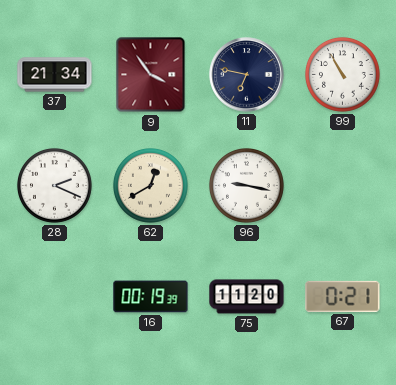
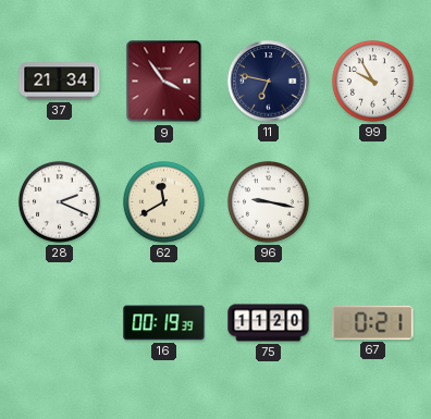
99: 10:55 -> 9:55
62: 12:40 -> 11:40
